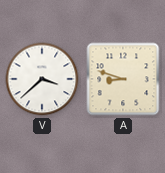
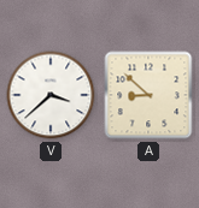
A: 8:48 -> 8:52
